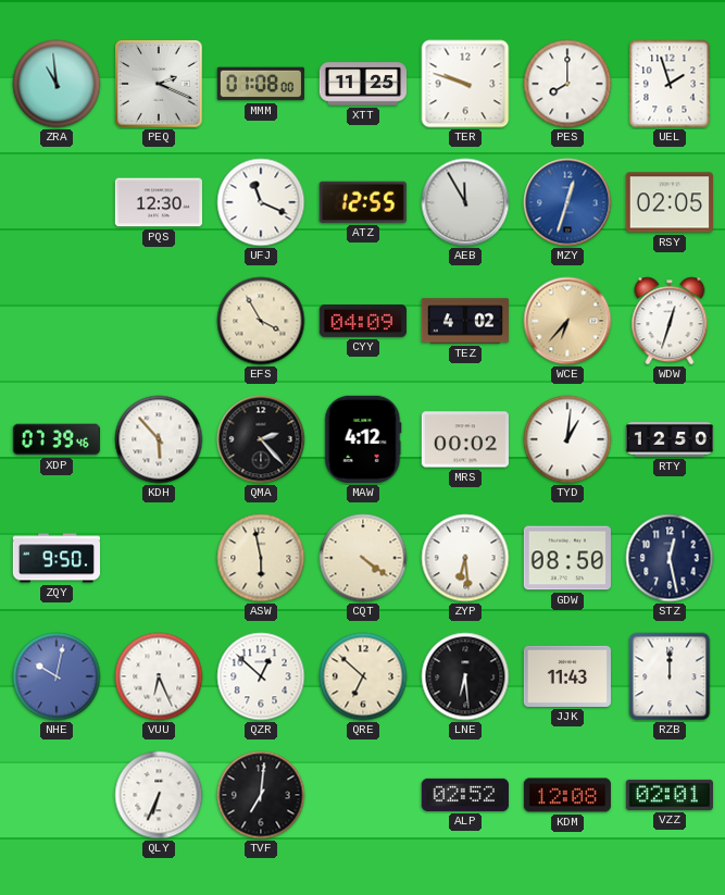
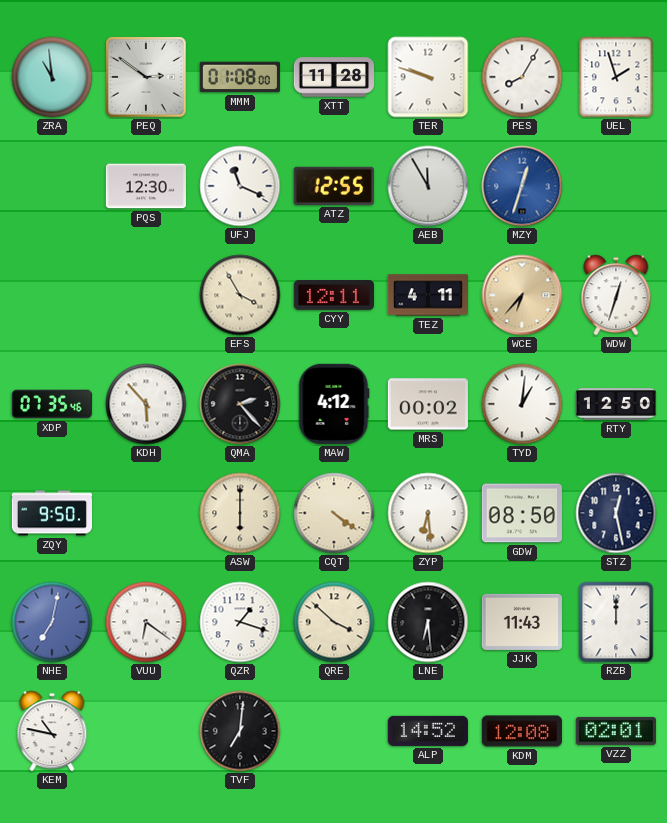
PEQ: 2:19 -> 2:51
XTT: 11:25 -> 11:28
PES: 8:00 -> 8:05
RSY: 02:05 -> none
CYY: 04:09 -> 12:11
TEZ: 4:02 -> 4:11
XDP: 07:39 -> 07:35
ASW: 5:58 -> 6:00
NHE: 10:02 -> 7:02
VUU: 6:26 -> 6:21
QZR: 12:52 -> 1:18
QRE: 6:52 -> 3:52
KEM: none -> 10:47
QLY: 6:34 -> none
ALP: 02:52 -> 14:52
